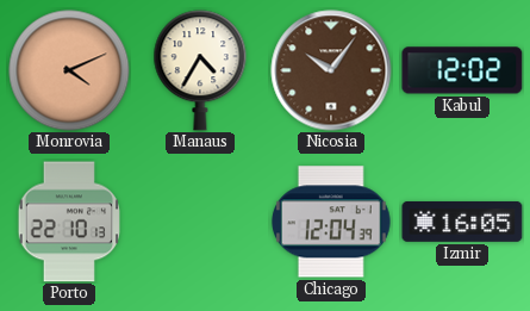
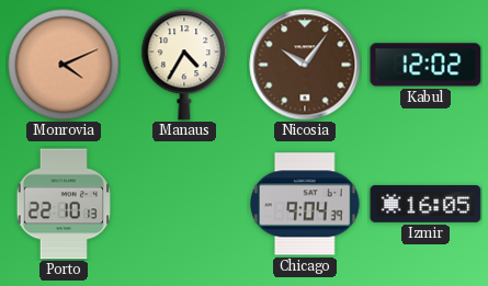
Chicago: 12:04 -> 9:04
